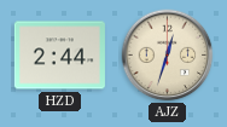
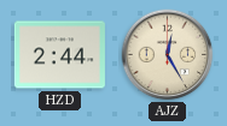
AJZ: 12:33 -> 12:25
